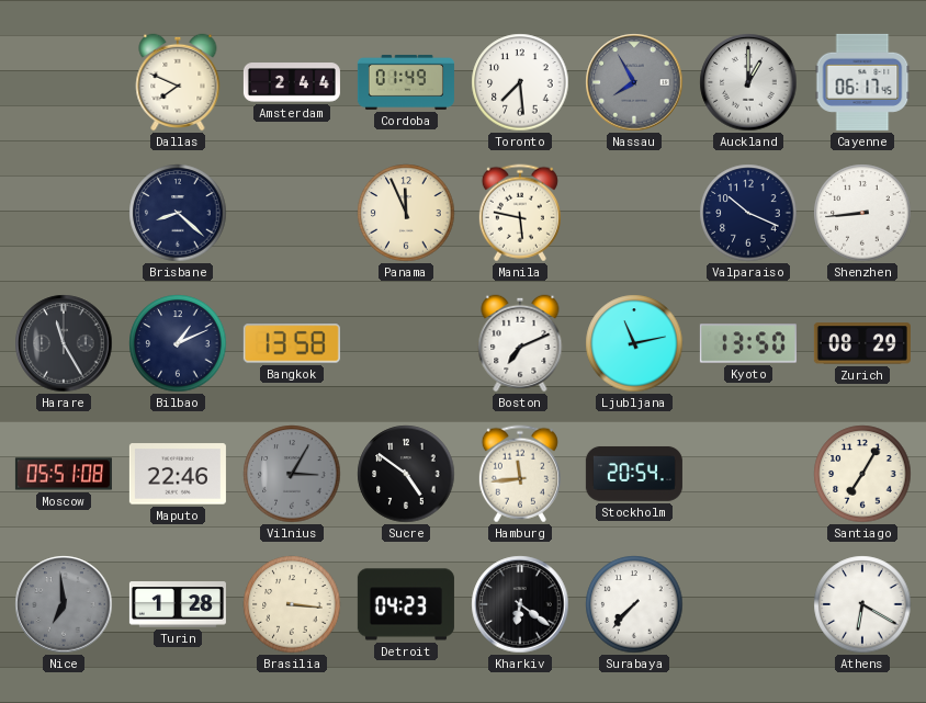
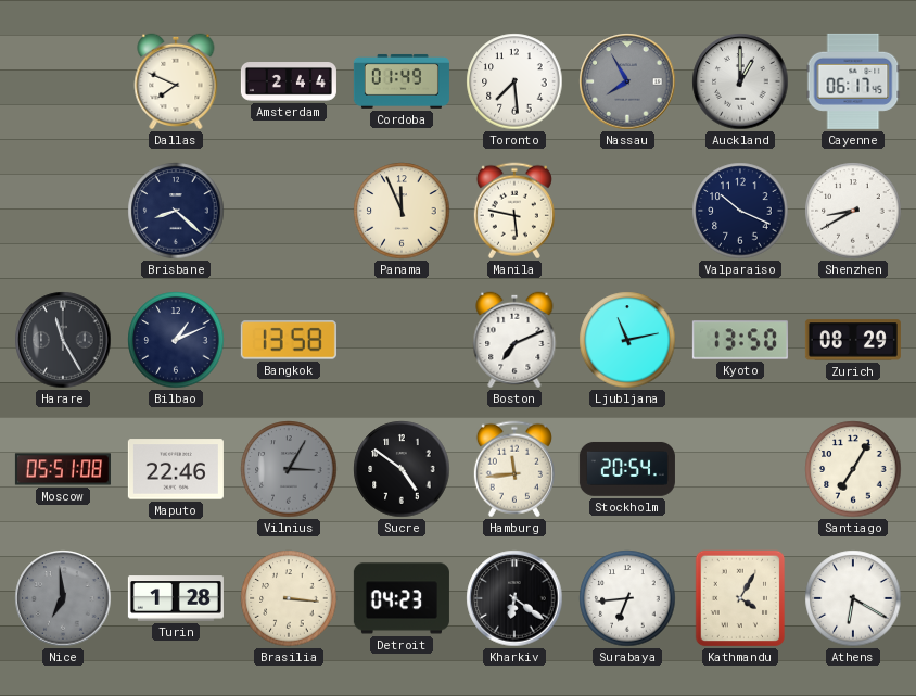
Shenzhen: 8:44 -> 8:40
Surabaya: 7:37 -> 6:44
Kathmandu: none -> 4:05
